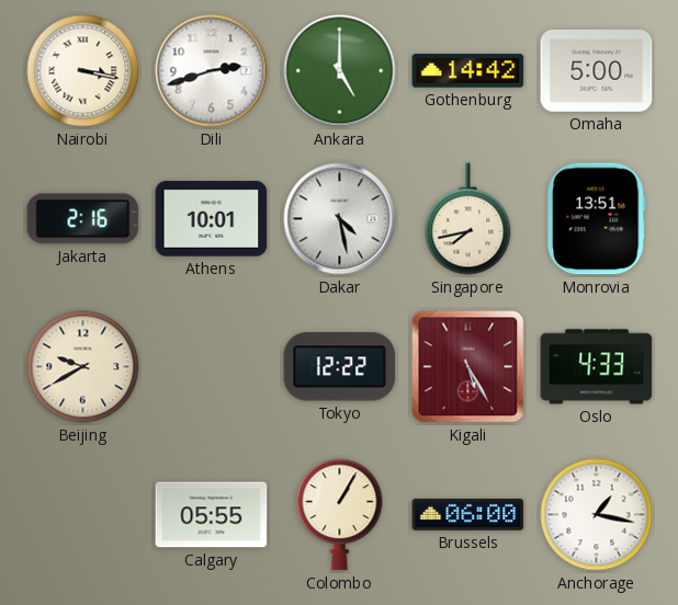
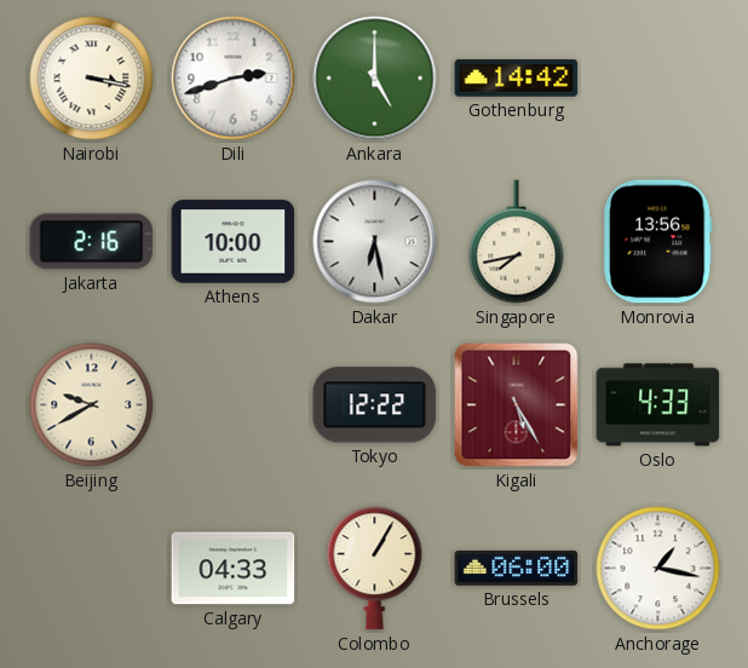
Omaha: 5:00 -> none
Athens: 10:01 -> 10:00
Dakar: 4:28 -> 6:28
Monrovia: 13:51 -> 13:56
Calgary: 05:55 -> 04:33
